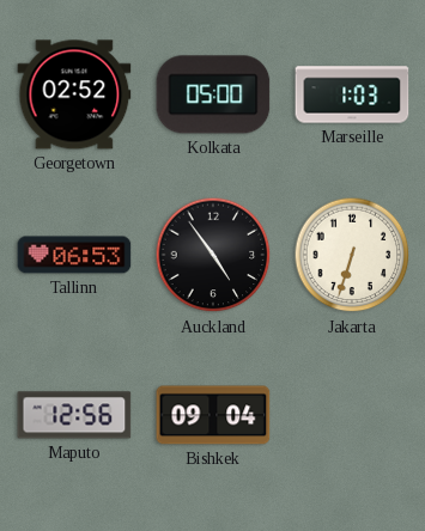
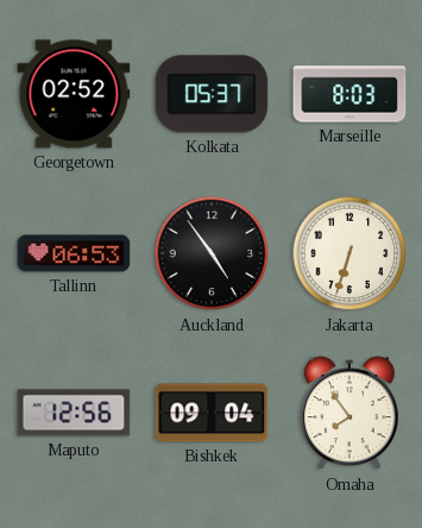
Kolkata: 05:00 -> 05:37
Marseille: 1:03 -> 8:03
Omaha: none -> 7:54
